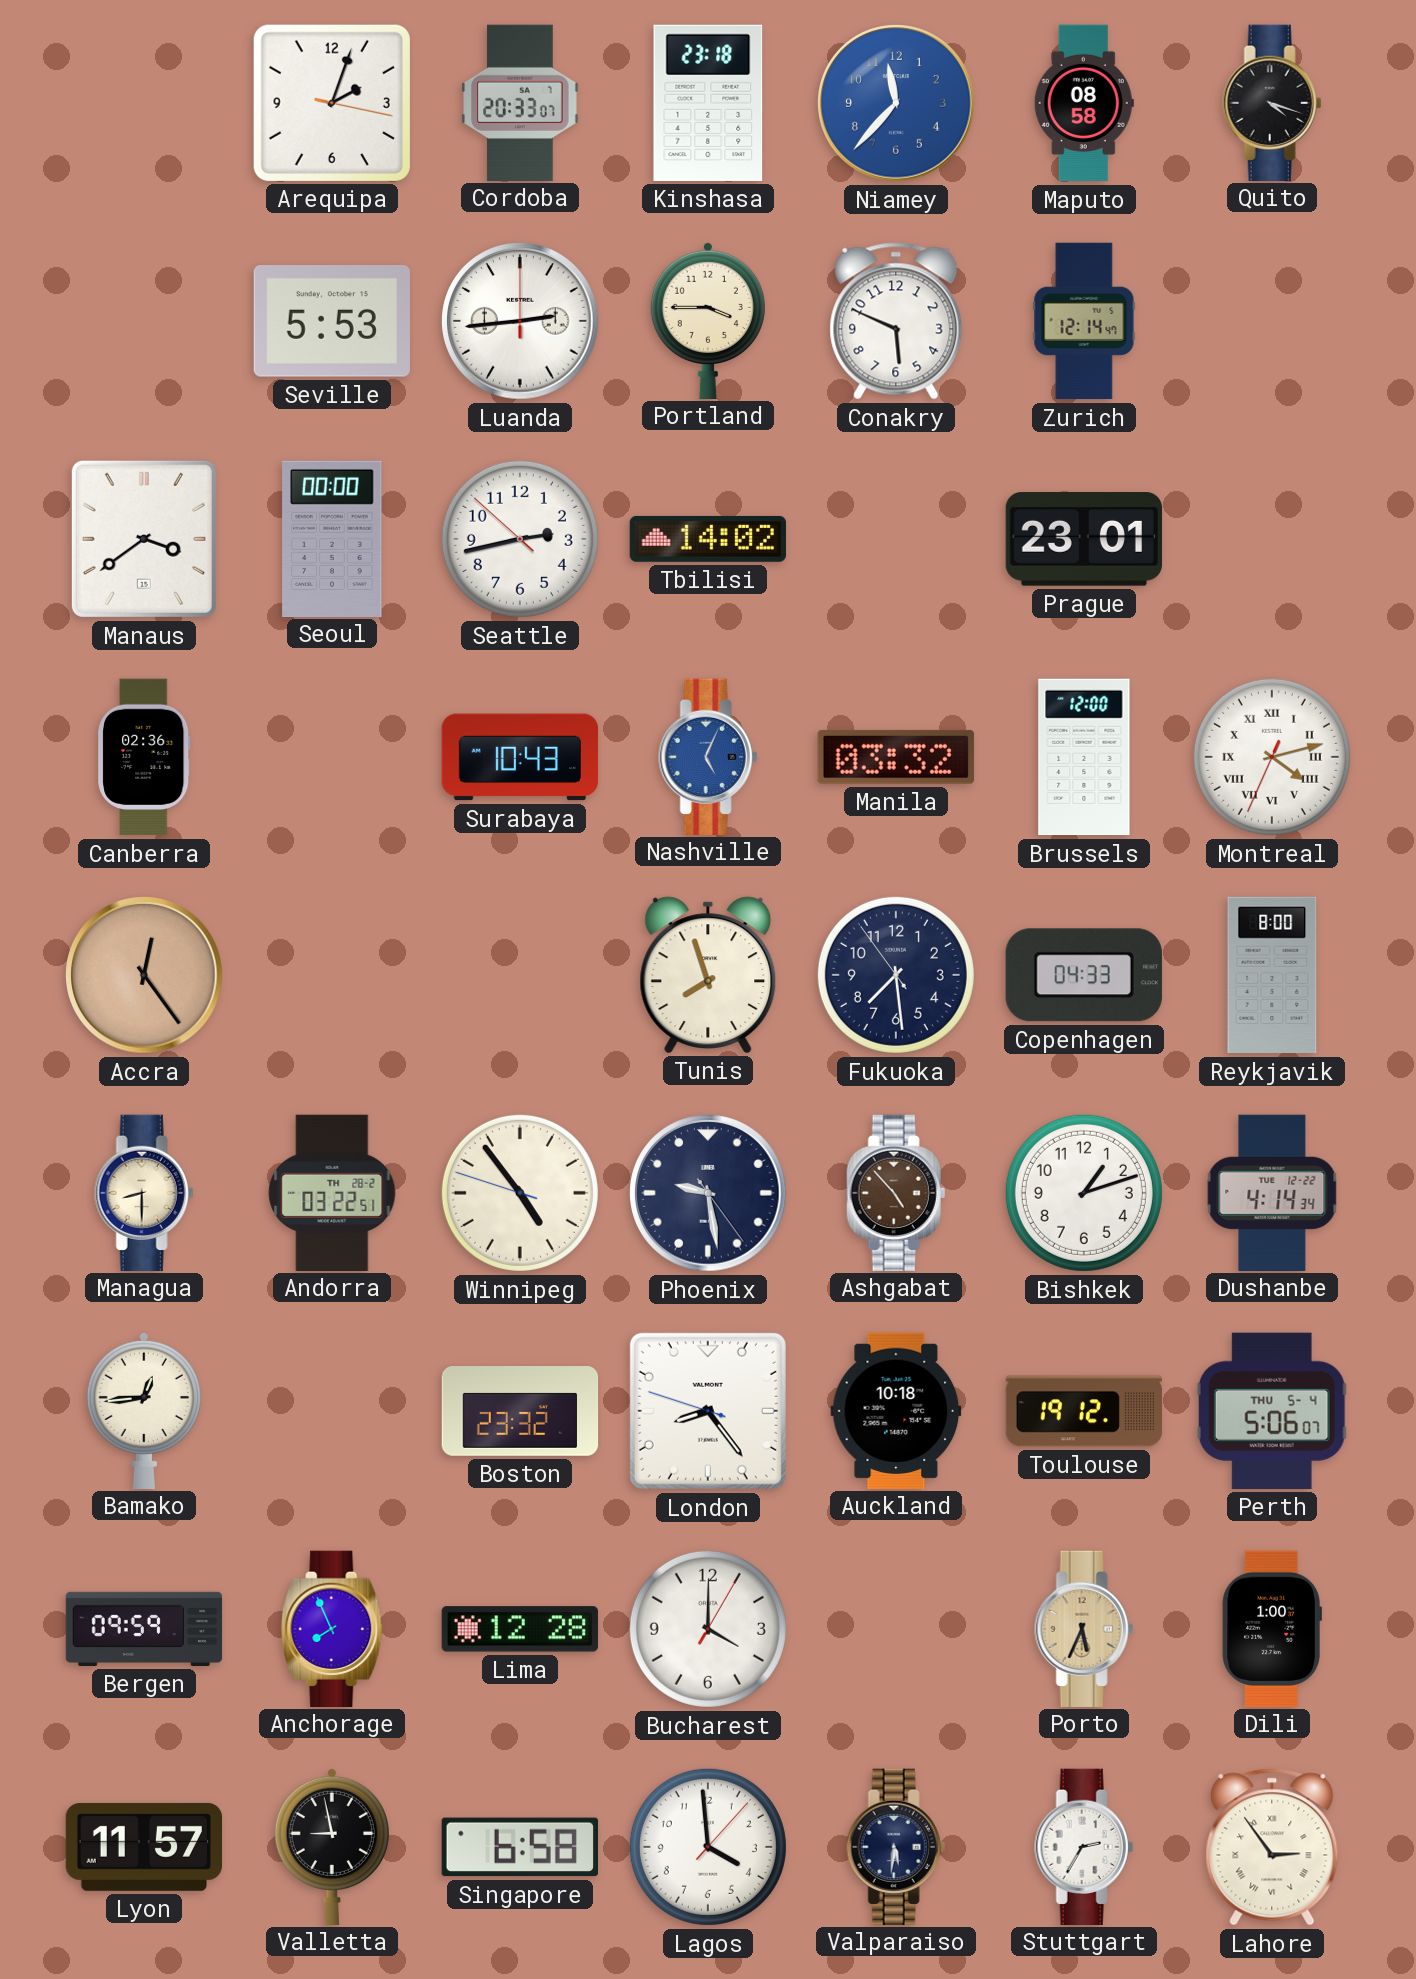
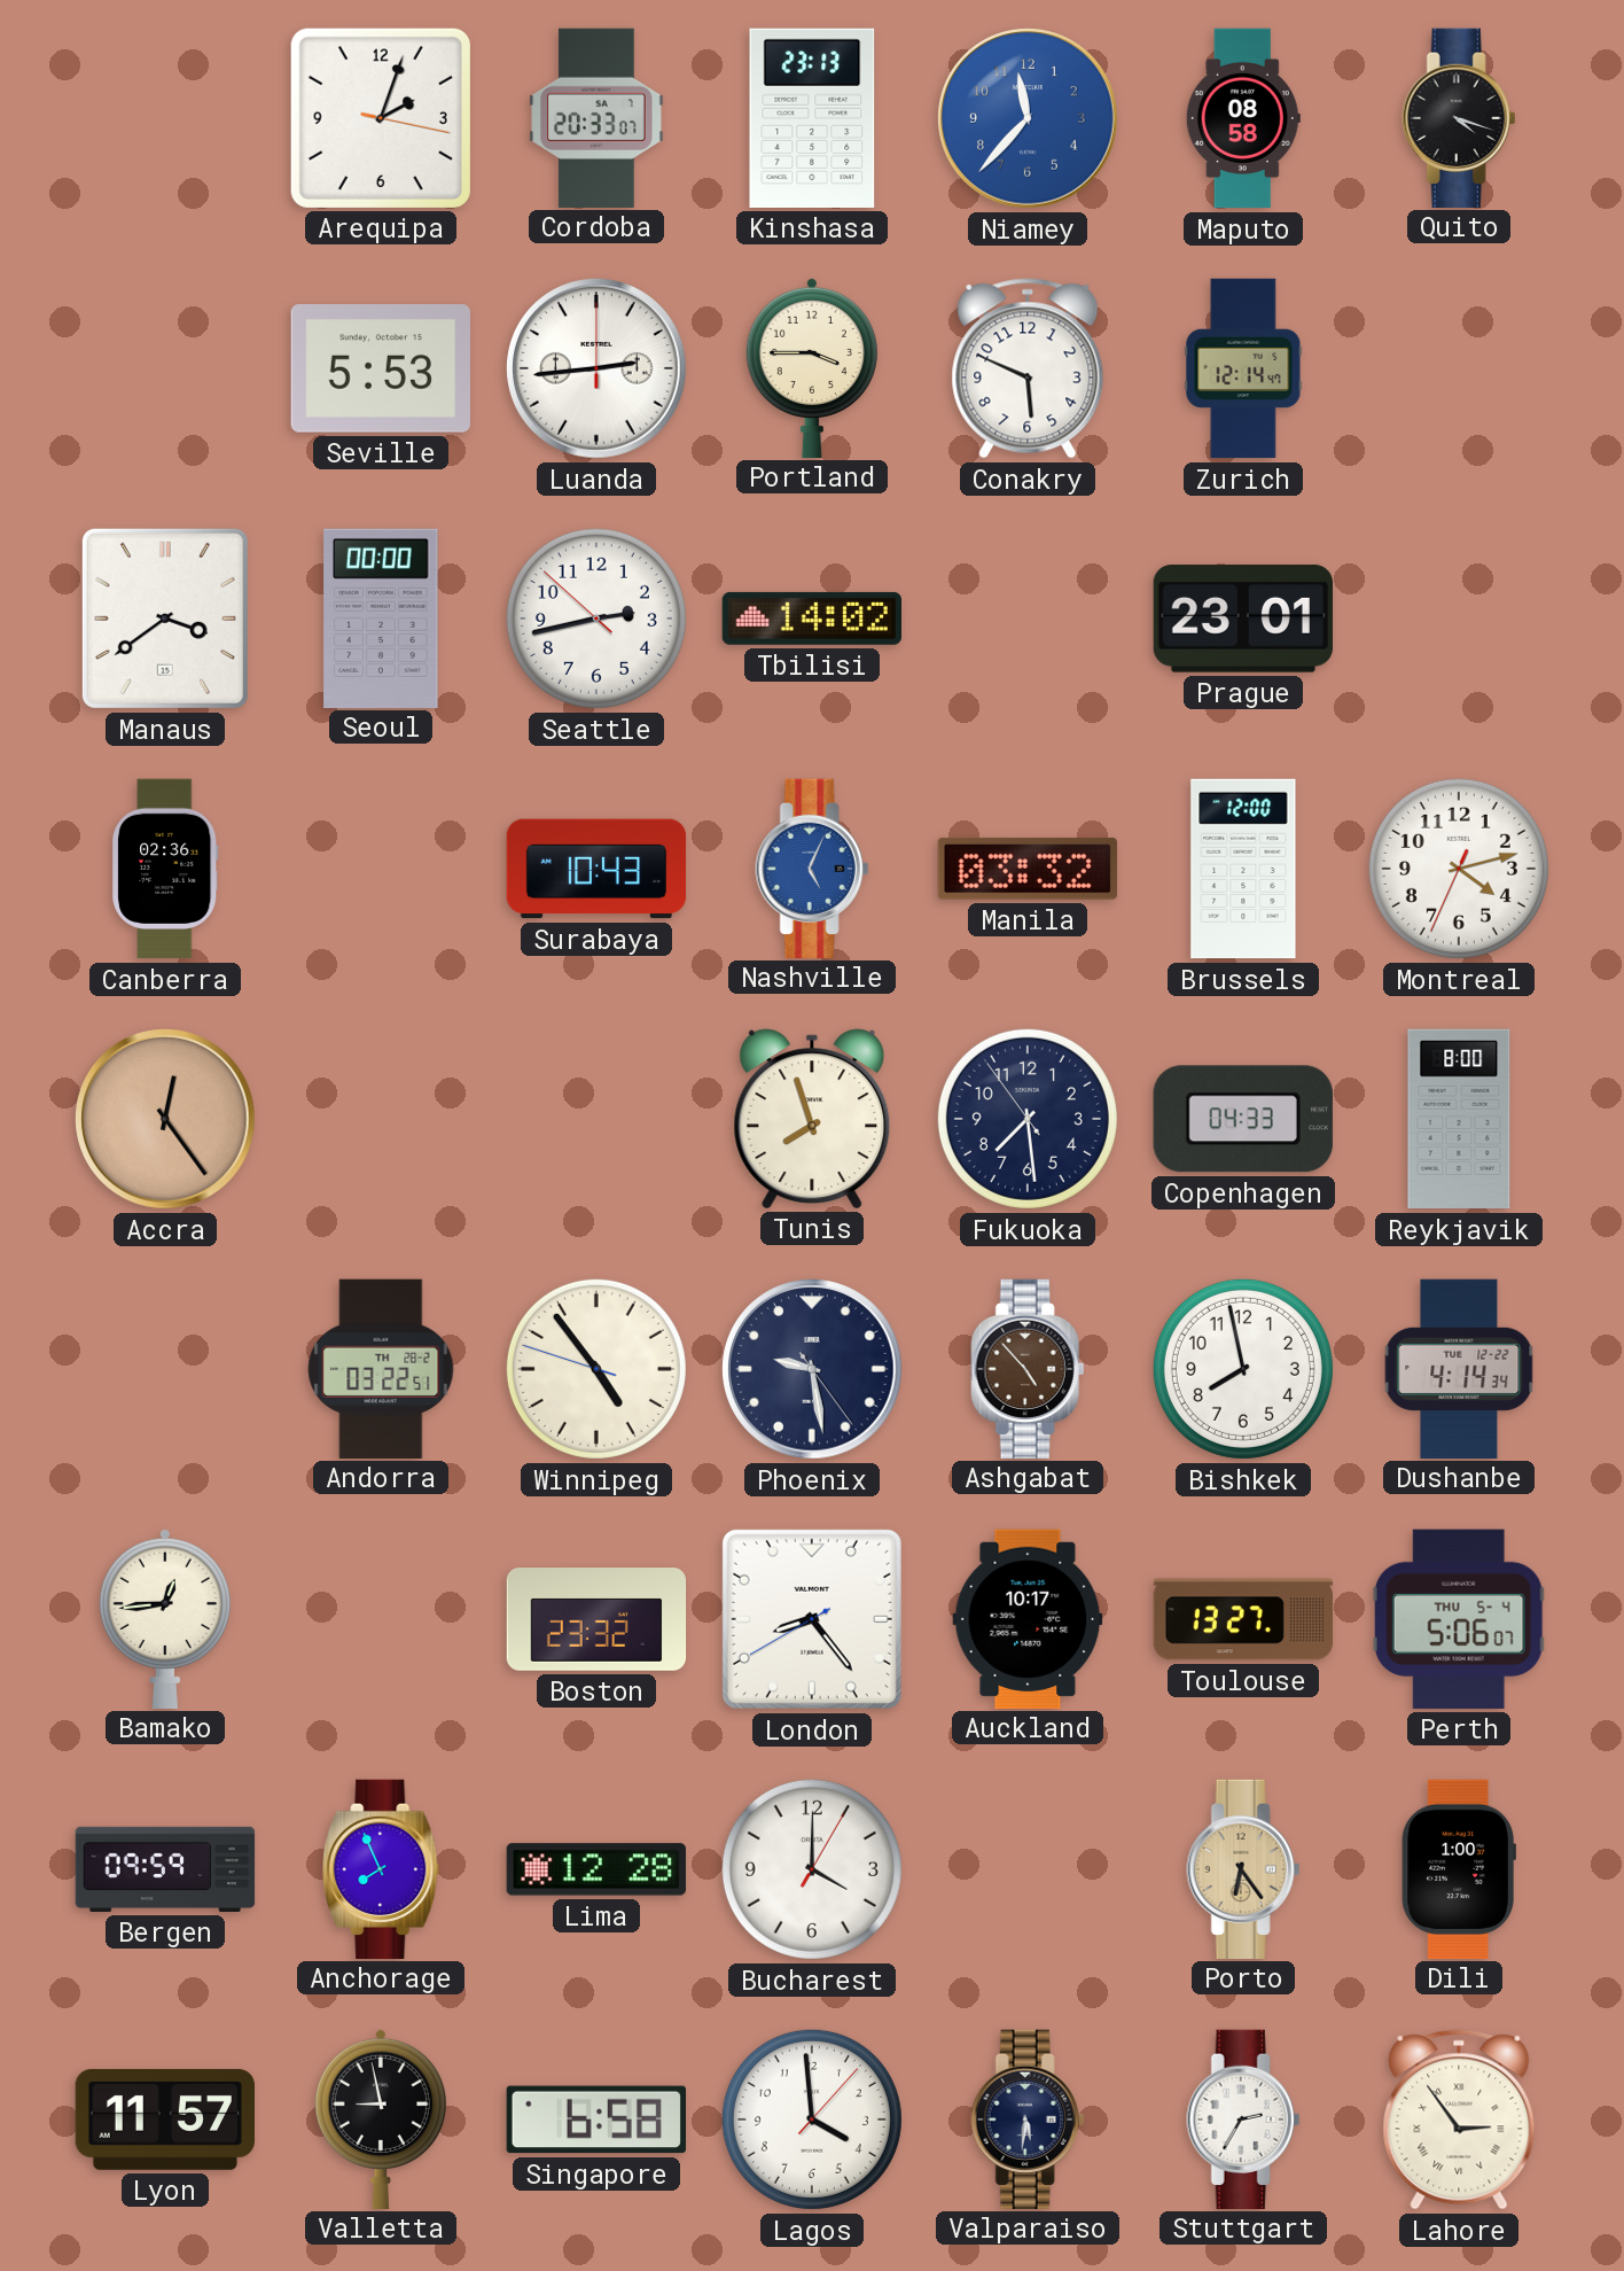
Kinshasa: 23:18 -> 23:13
Montreal numerals: Roman -> Arabic
Managua: 8:30 -> none
Bishkek: 1:12 -> 7:58
London: 8:23:48 -> 8:23:40
Auckland: 10:18 -> 10:17
Toulouse: 19:12 -> 13:27
Porto: 5:34 -> 6:24
